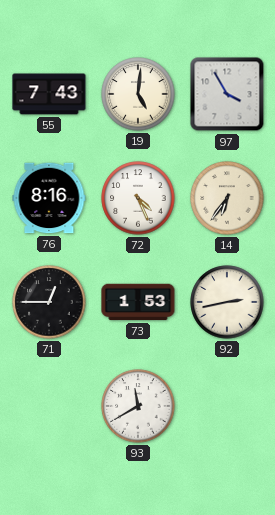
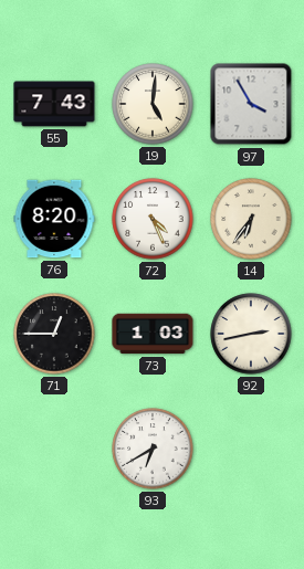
76: 8:16 -> 8:20
73: 1:53 -> 1:03
93: 11:40 -> 6:40
